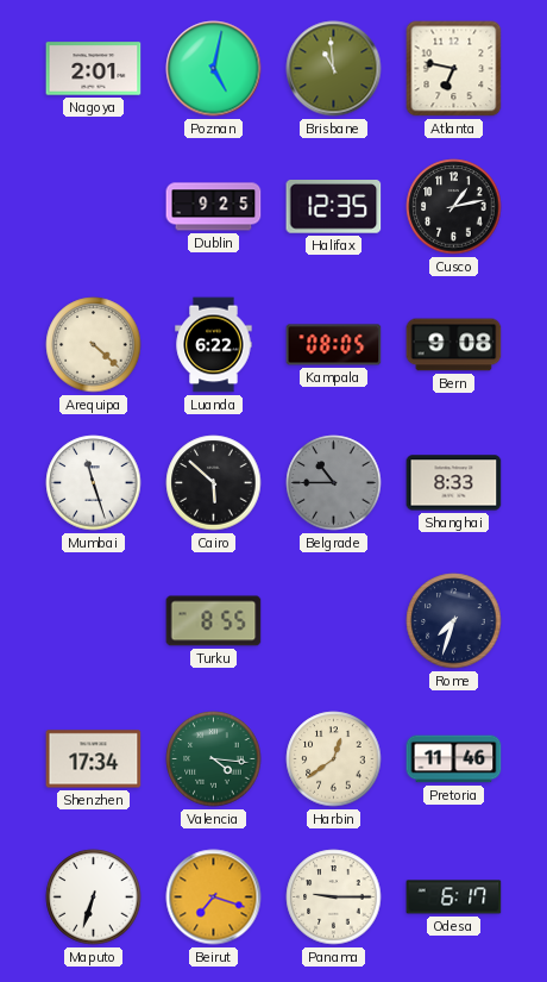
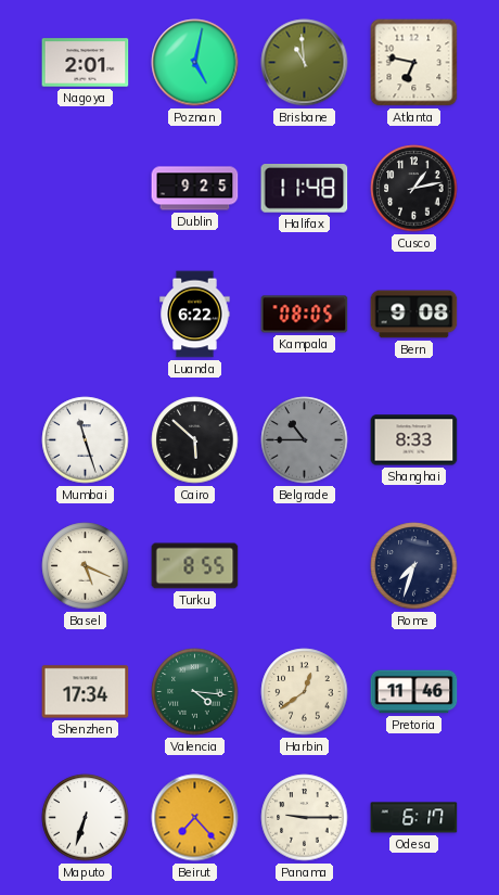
Halifax: 12:35 -> 11:48
Arequipa: 4:22 -> none
Basel: none -> 5:19
Beirut: 7:18 -> 7:23
